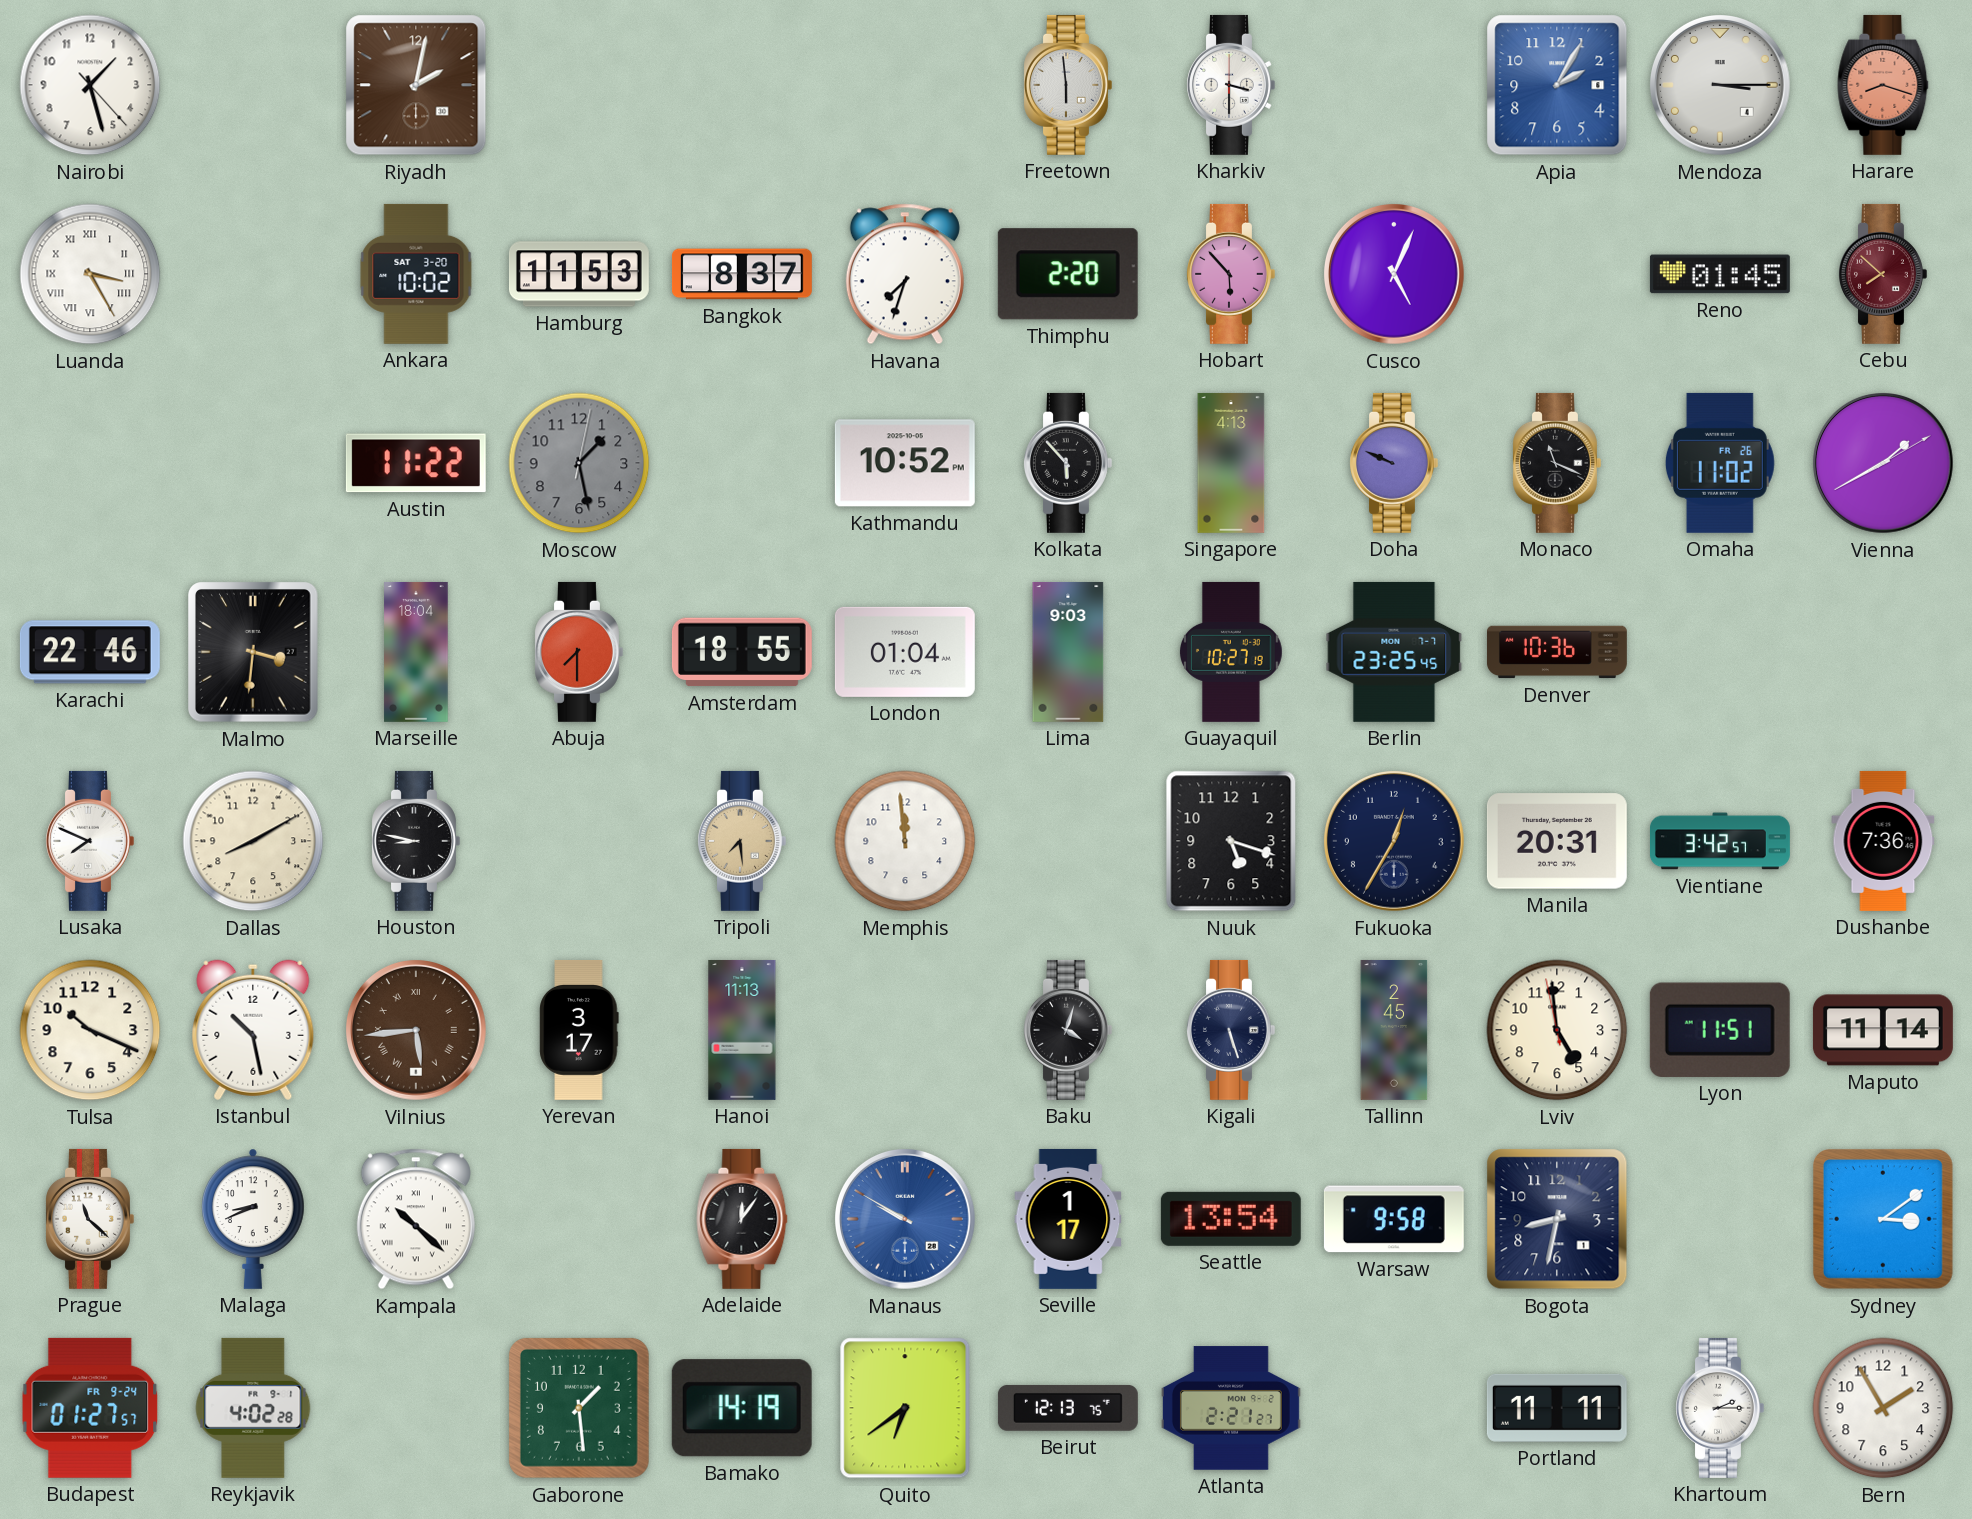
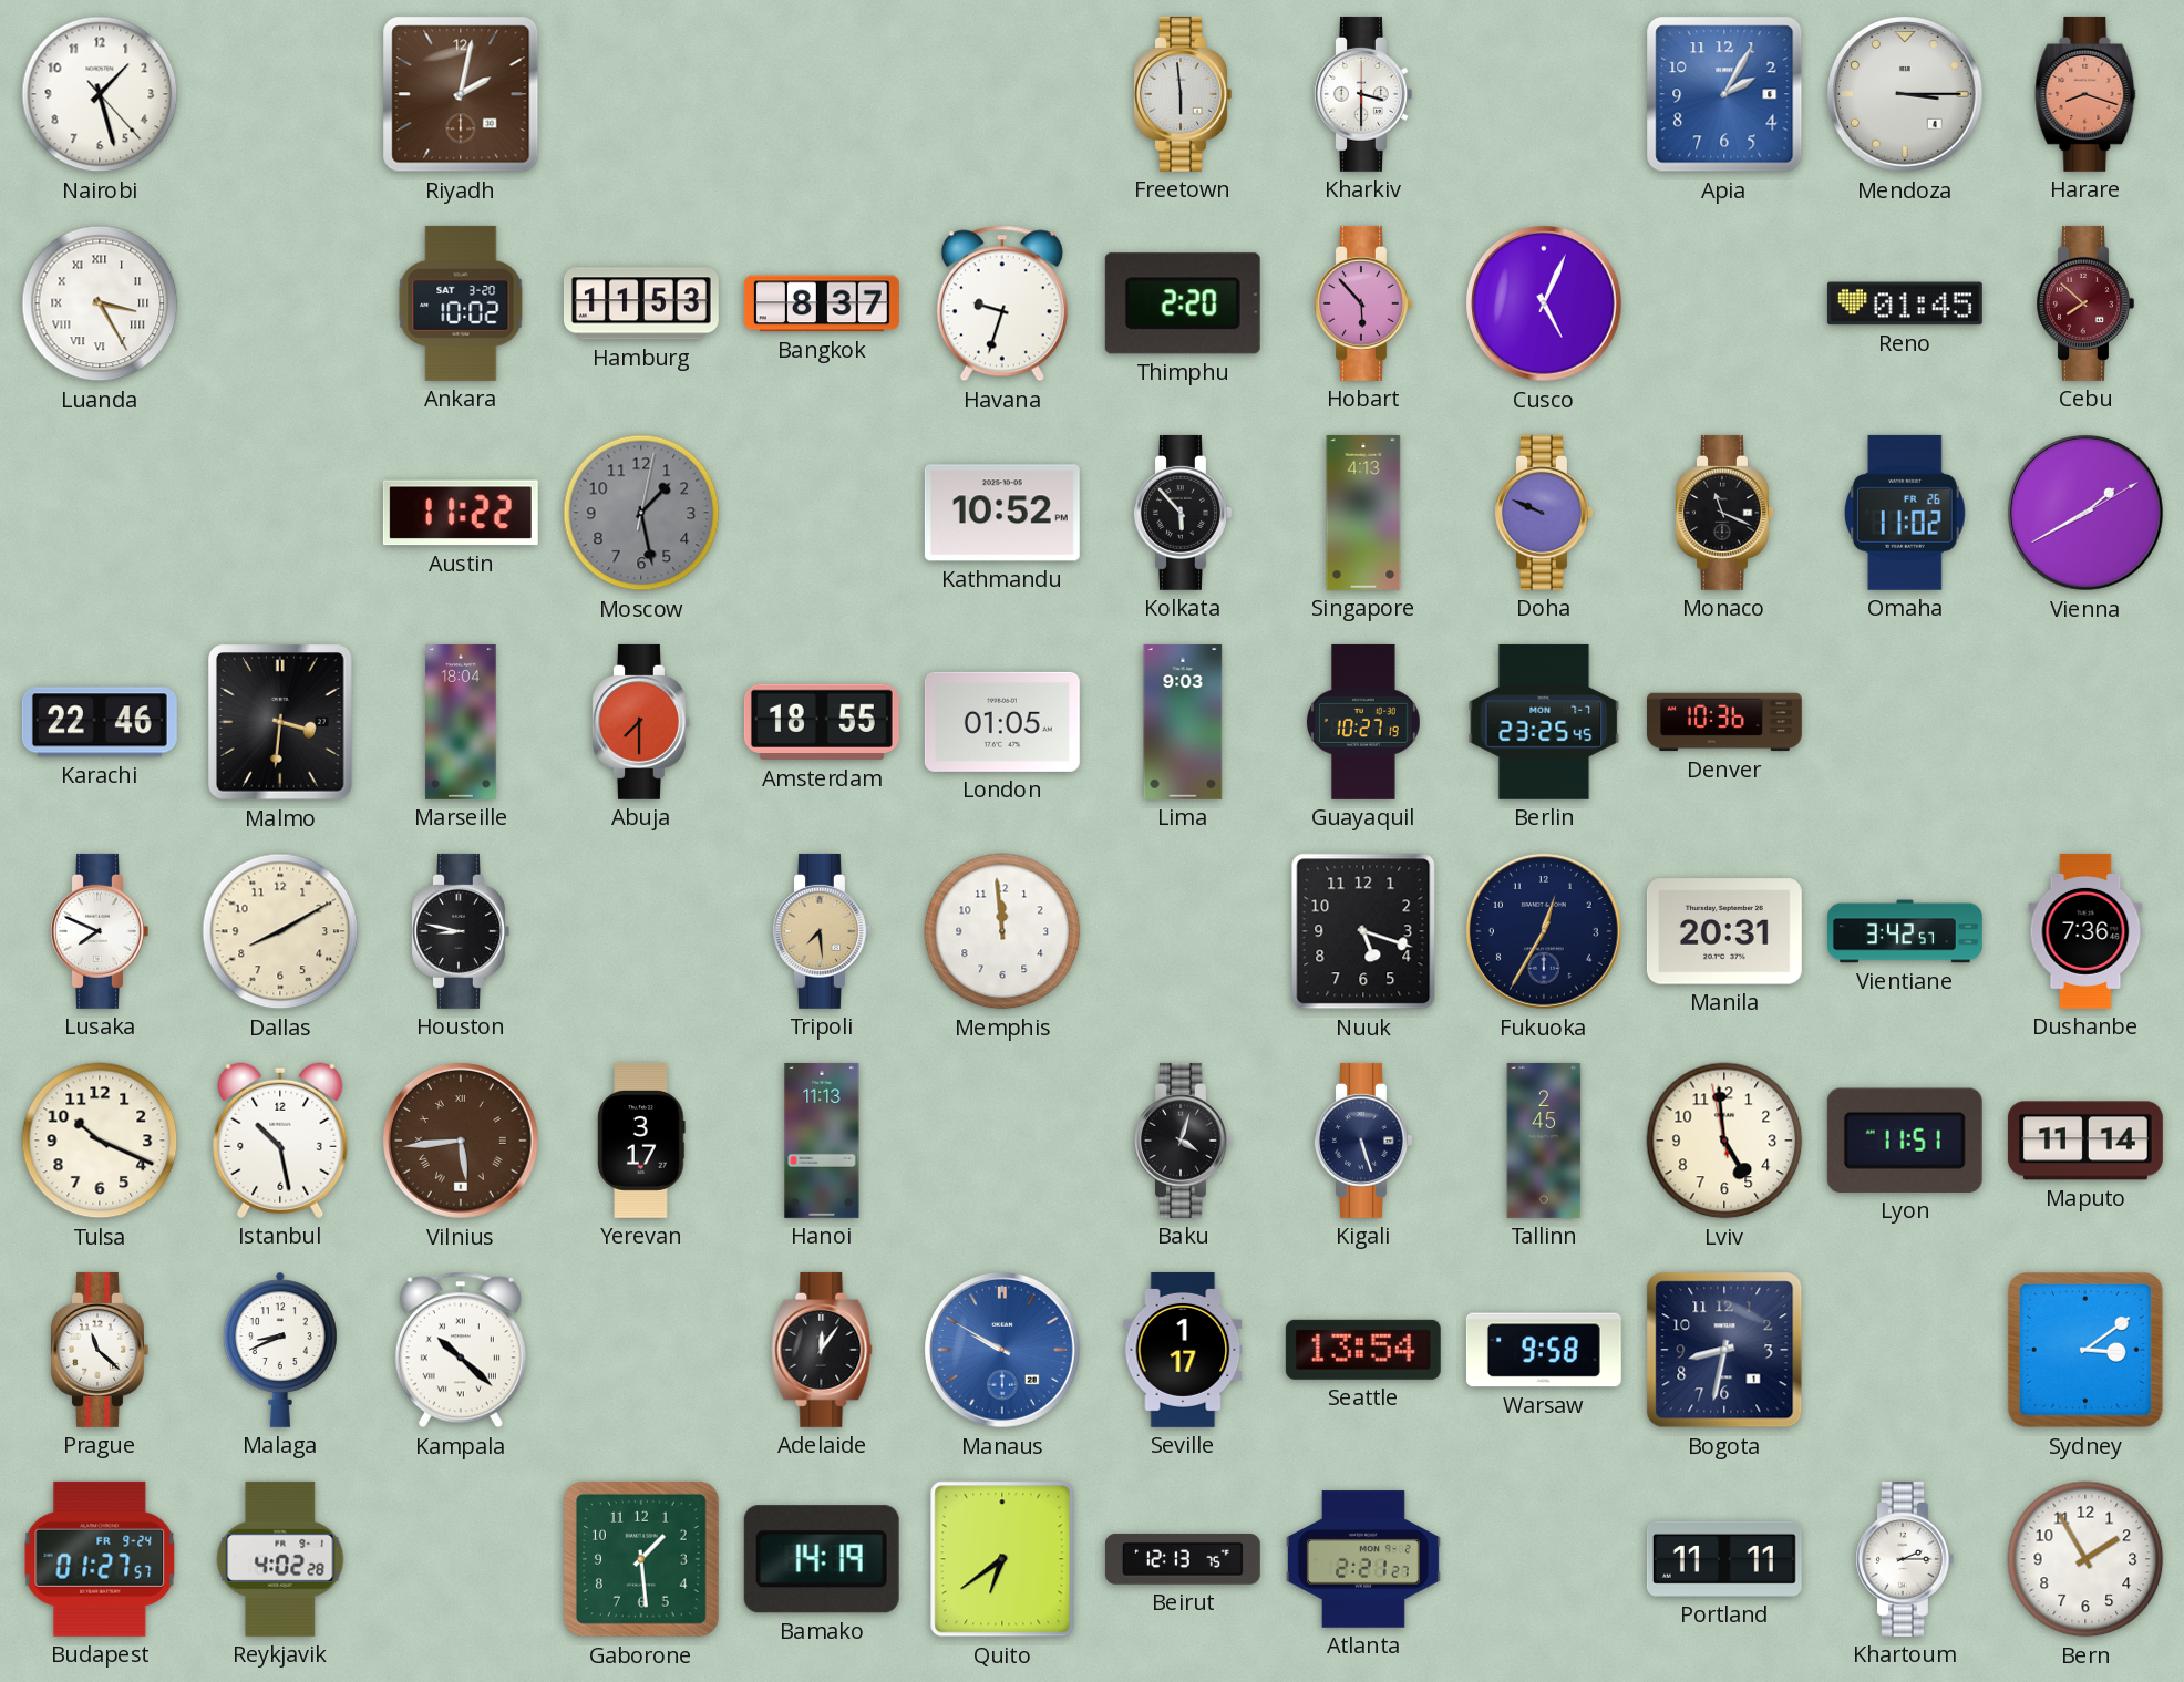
Havana: 7:33 -> 9:33
London: 01:04 -> 01:05
